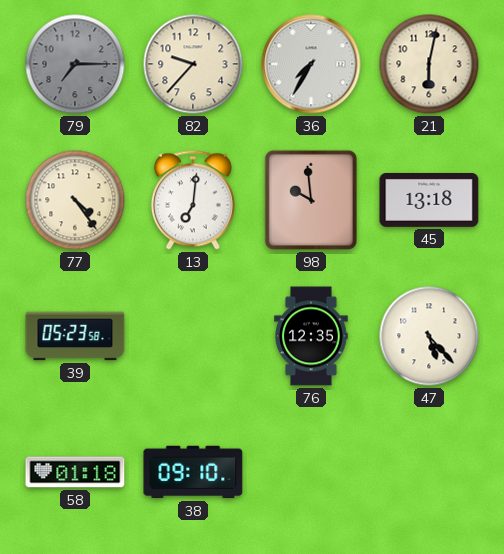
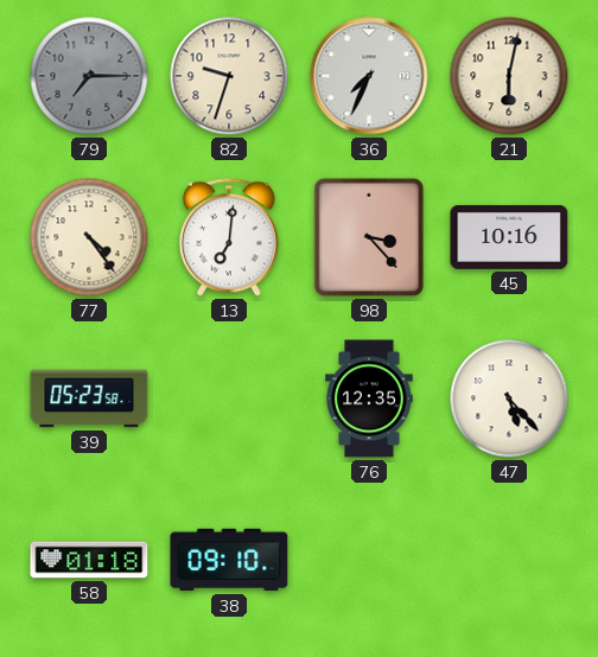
82: 9:37 -> 9:33
36: 7:35 -> 7:34
98: 9:59 -> 3:23
45: 13:18 -> 10:16
